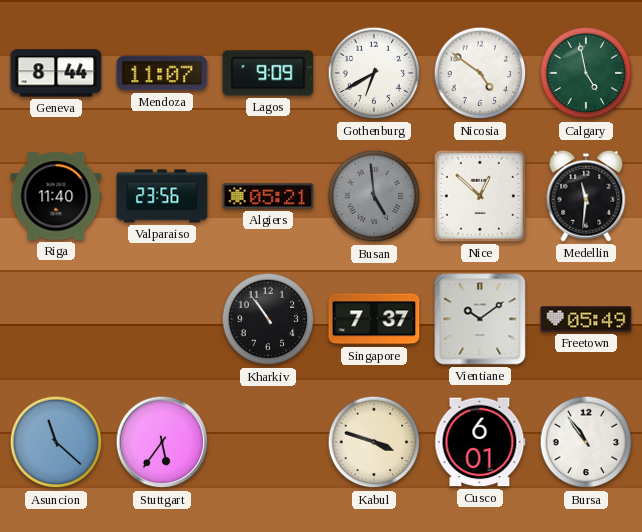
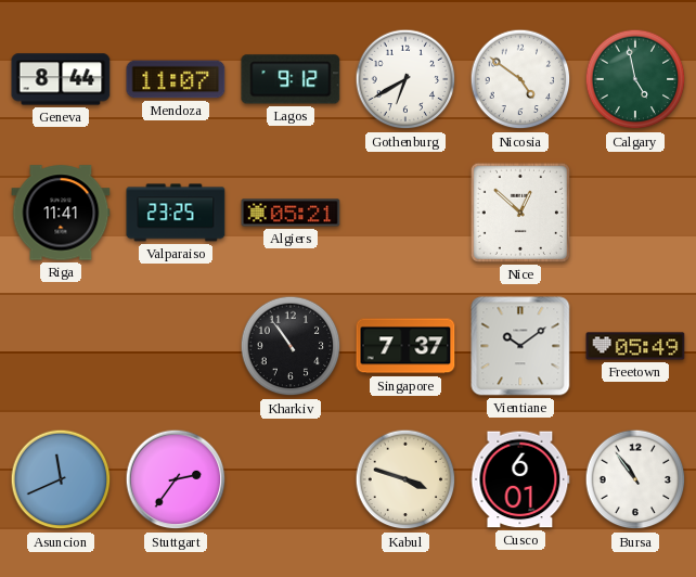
Lagos: 9:09 -> 9:12
Riga: 11:40 -> 11:41
Valparaiso: 23:56 -> 23:25
Busan: 4:59 -> none
Medellin: 11:31 -> none
Asuncion: 11:22 -> 11:41
Stuttgart: 5:36 -> 2:36
